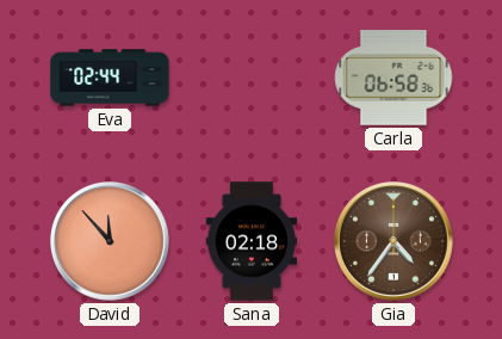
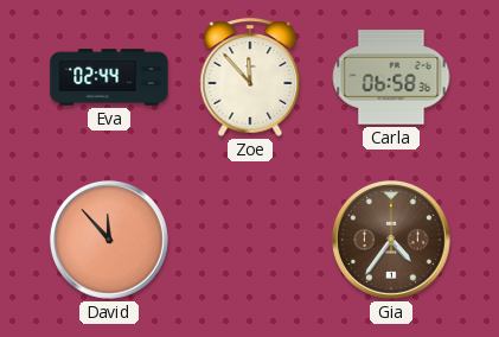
Zoe: none -> 11:53
Sana: 02:18 -> none
